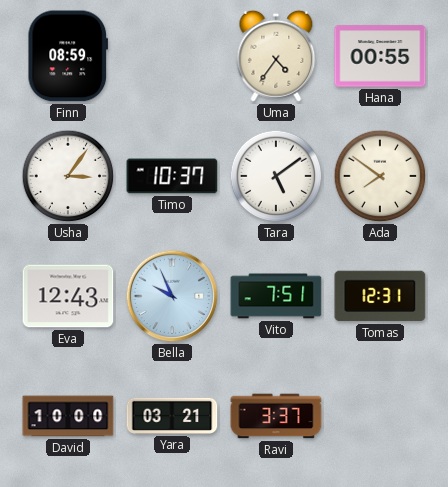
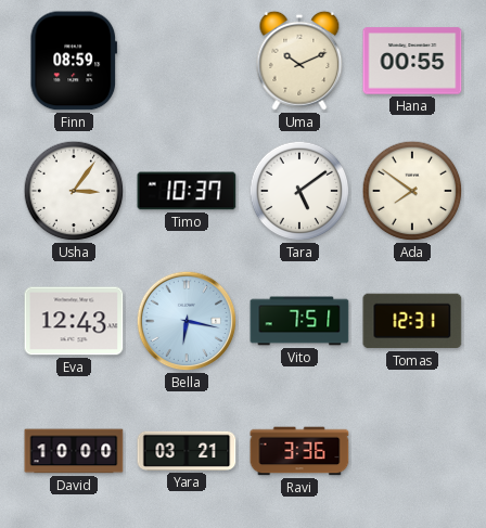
Uma: 4:36 -> 10:11
Bella: 9:56 -> 6:17
Ravi: 3:37 -> 3:36
